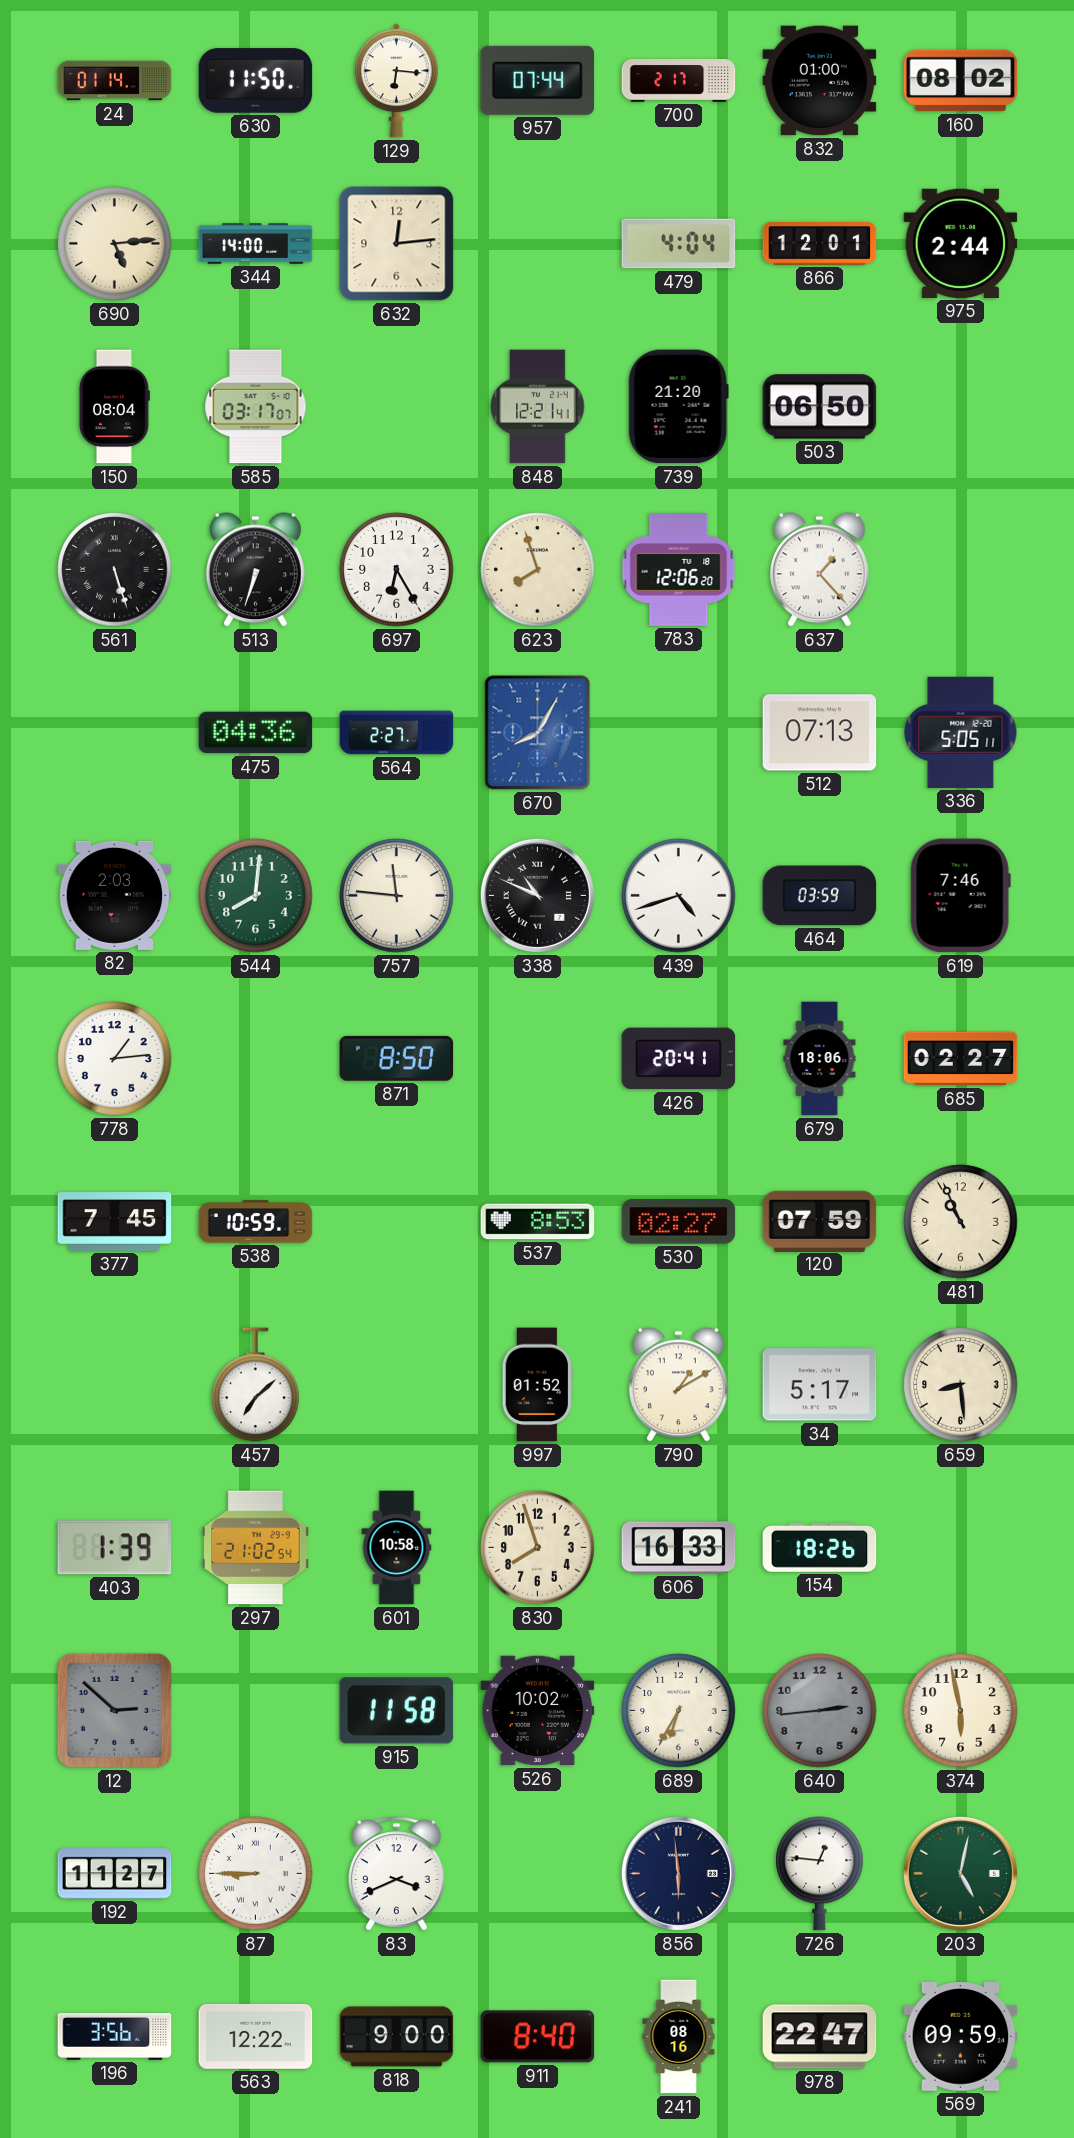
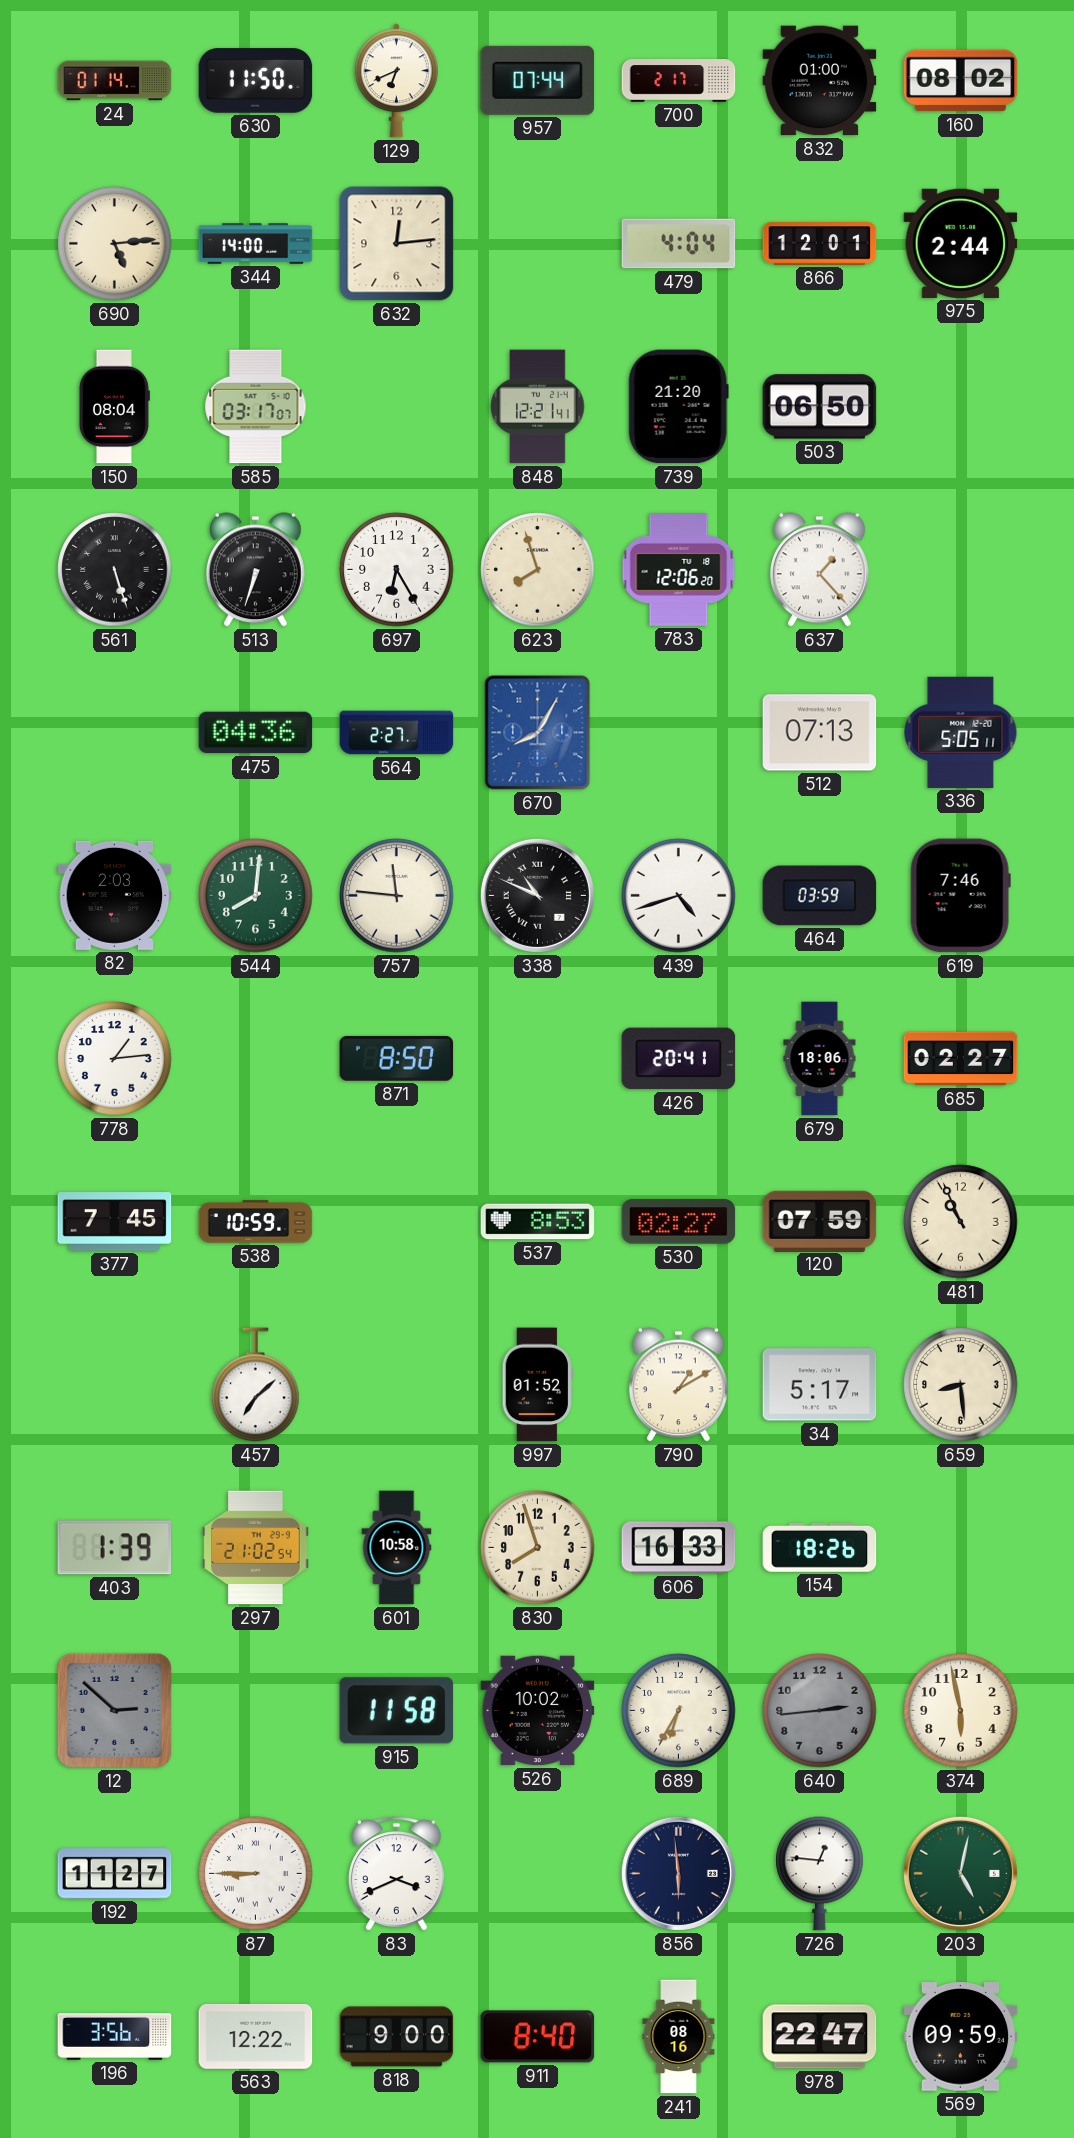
129: 6:16 -> 6:41
